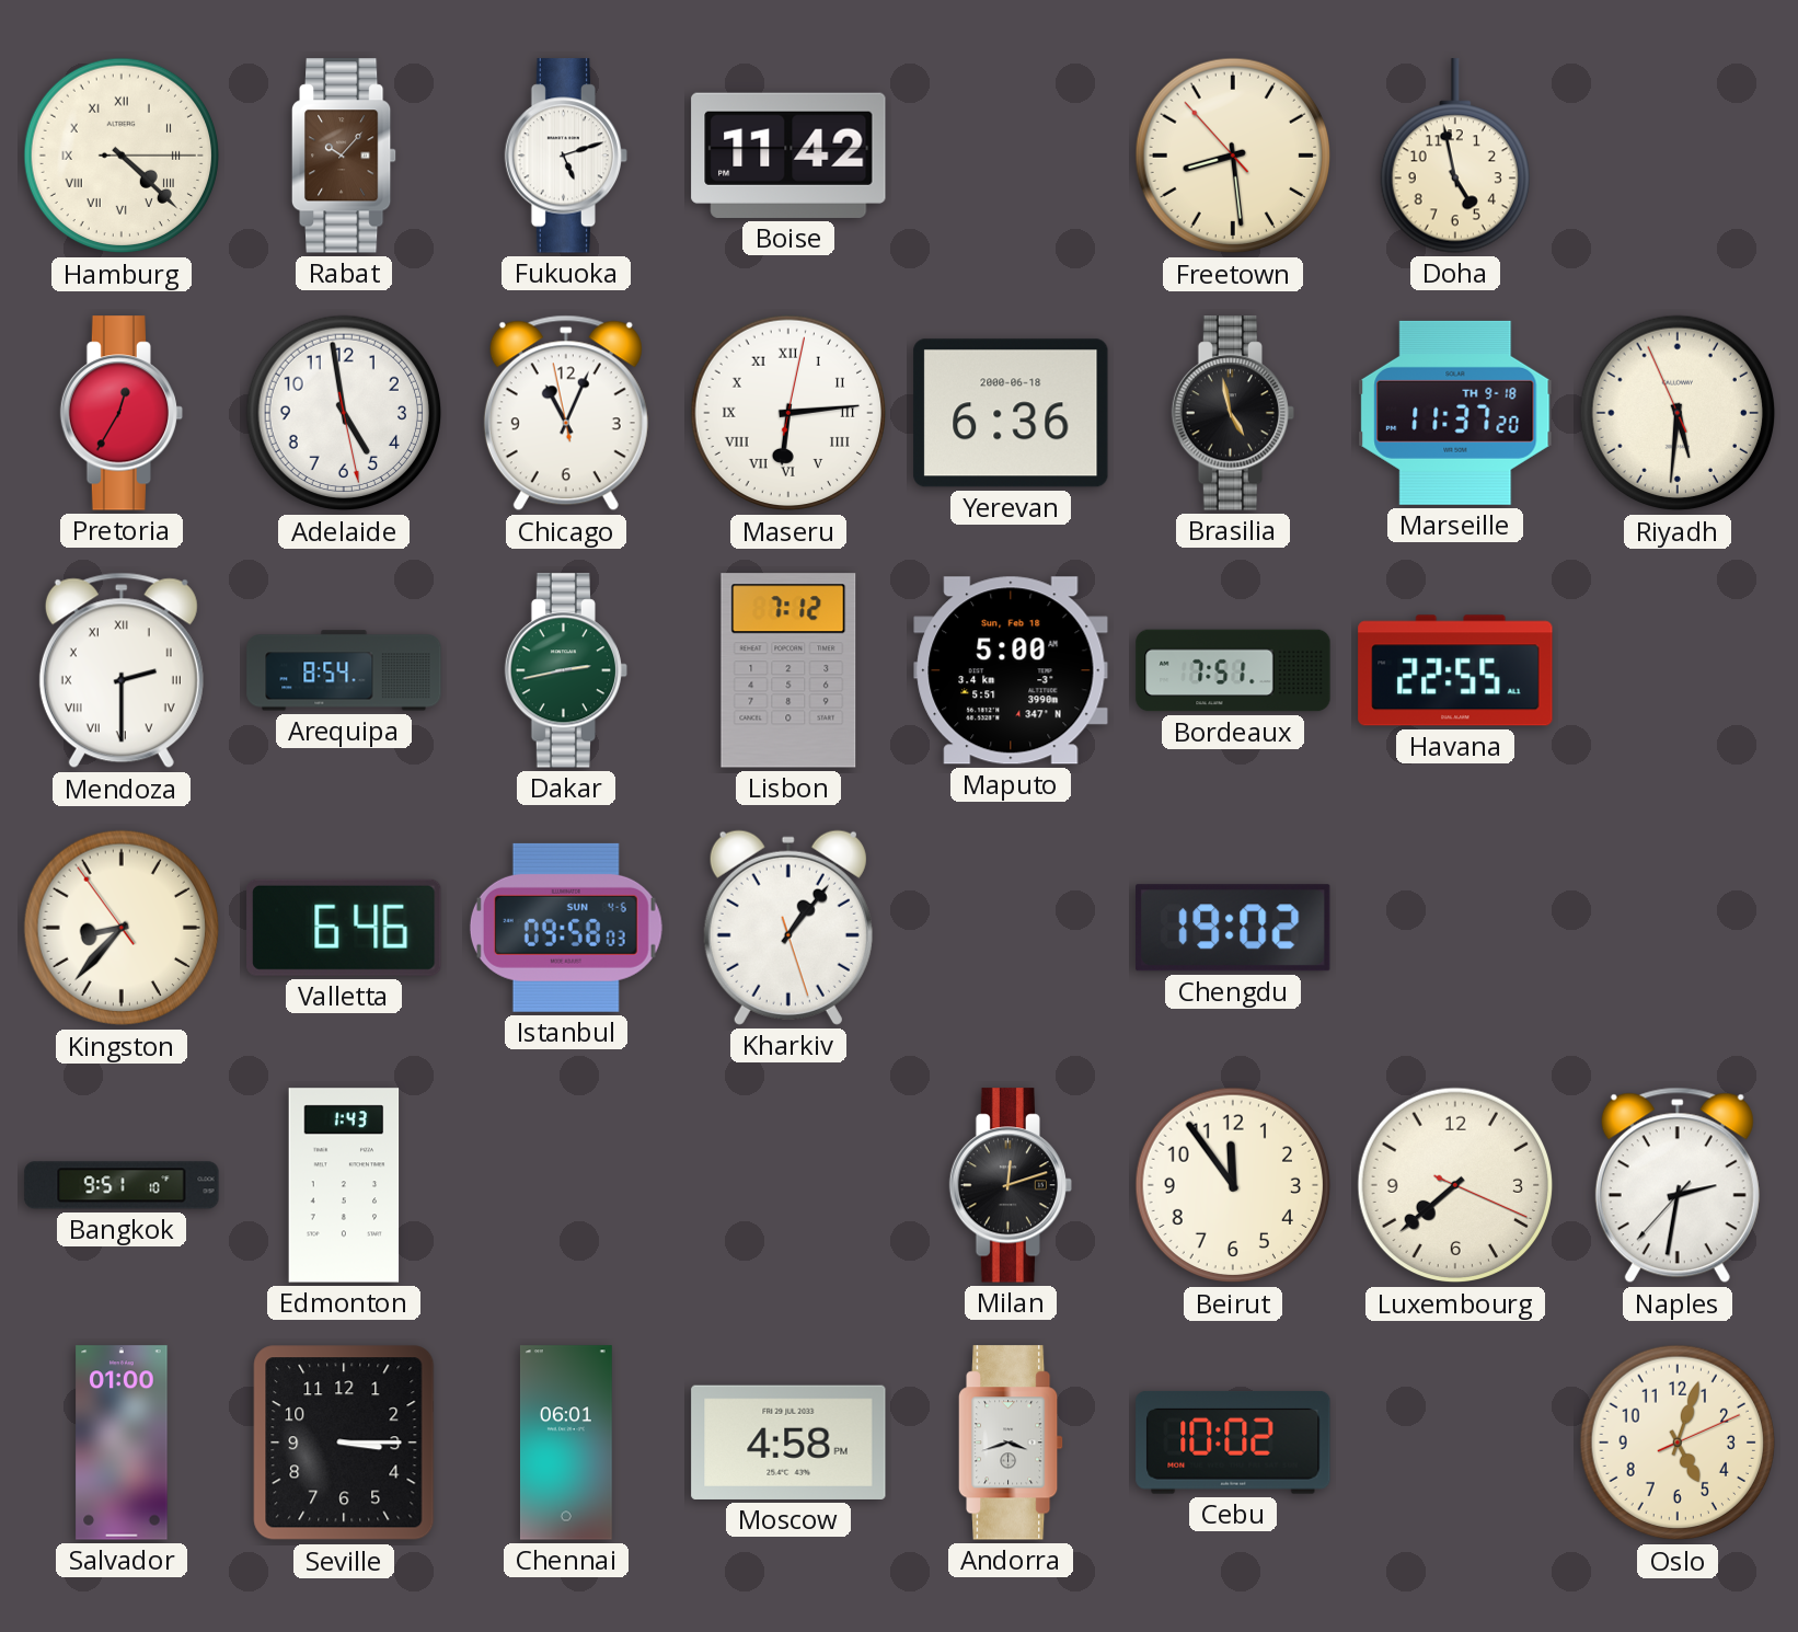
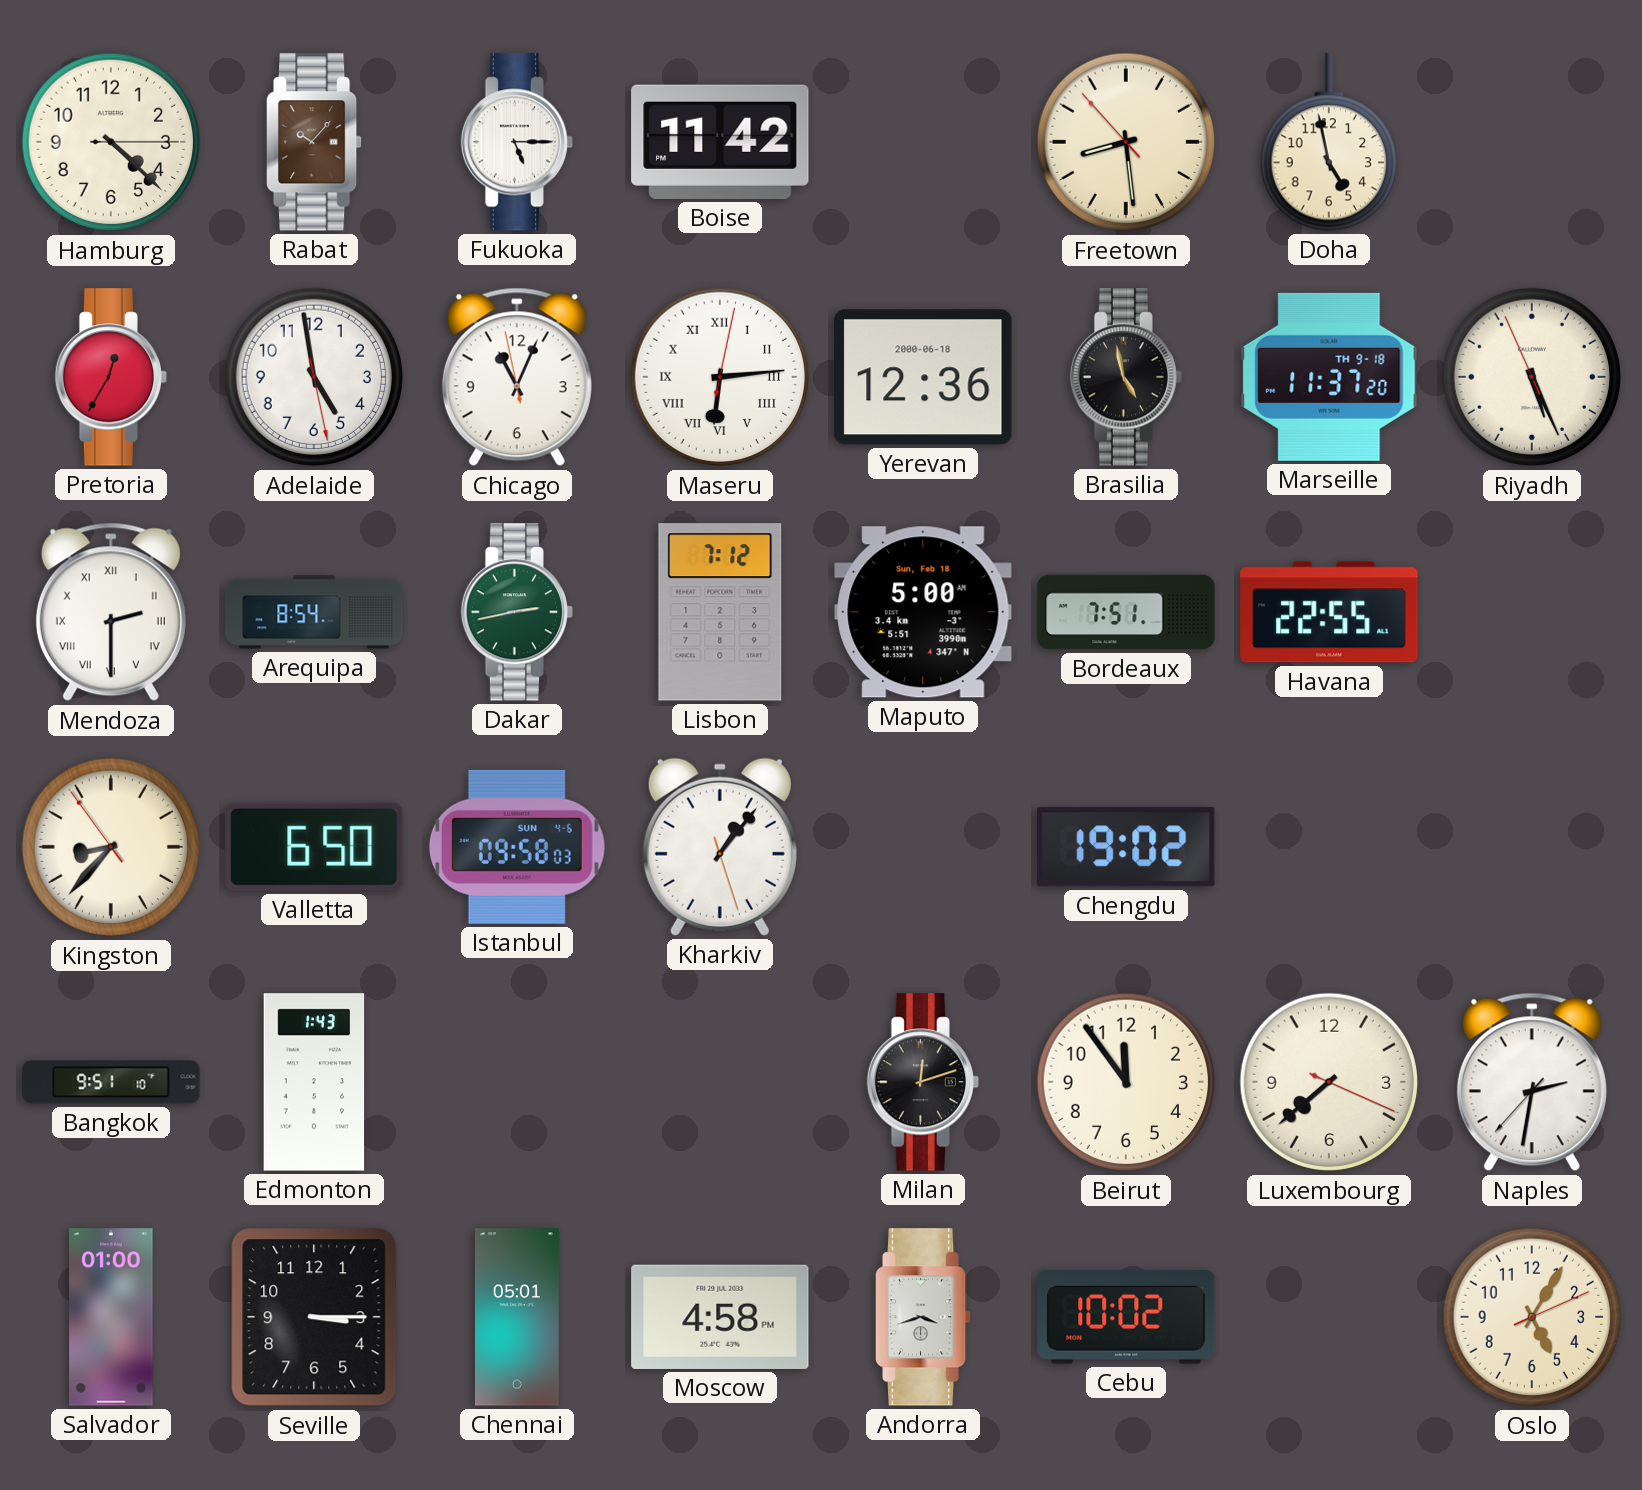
Hamburg numerals: Roman -> Arabic
Fukuoka: 5:12 -> 5:15
Yerevan: 6:36 -> 12:36
Riyadh: 5:30 -> 5:25
Valletta: 6:46 -> 6:50
Chennai: 06:01 -> 05:01
Oslo: 5:03 -> 5:05
